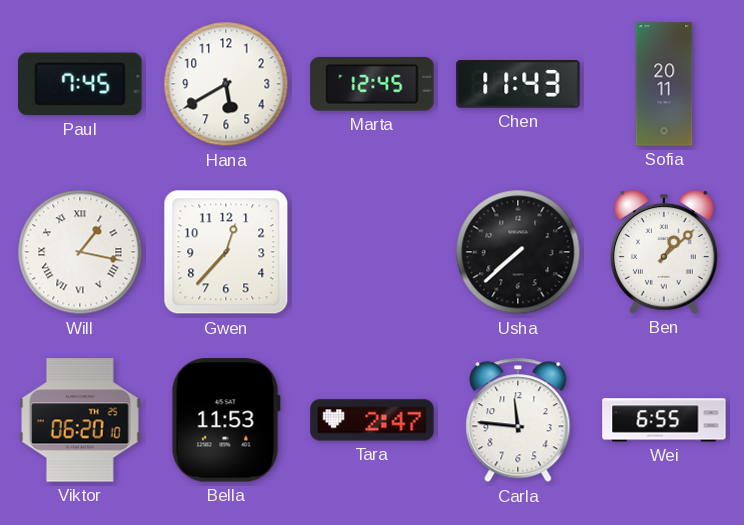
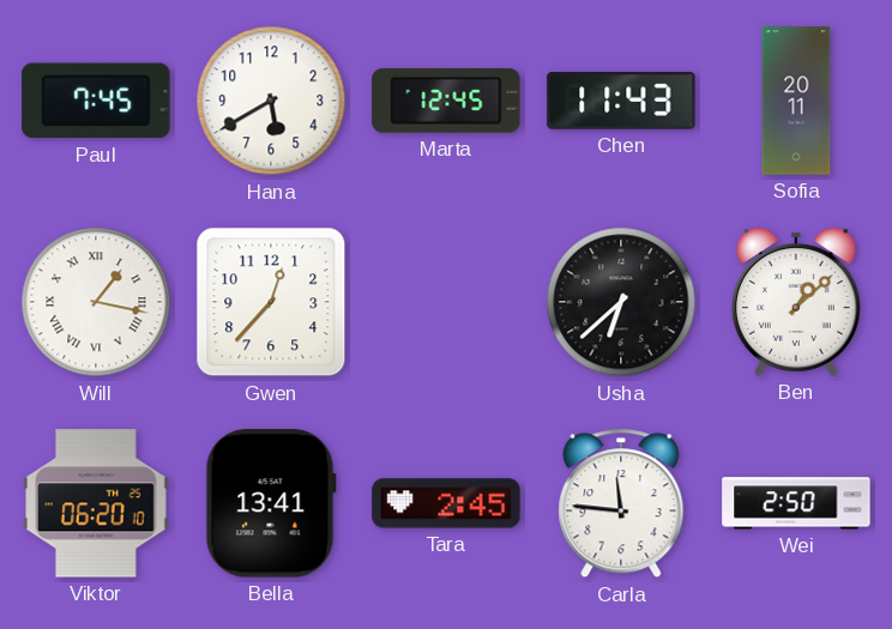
Usha: 7:38 -> 6:38
Bella: 11:53 -> 13:41
Tara: 2:47 -> 2:45
Wei: 6:55 -> 2:50
